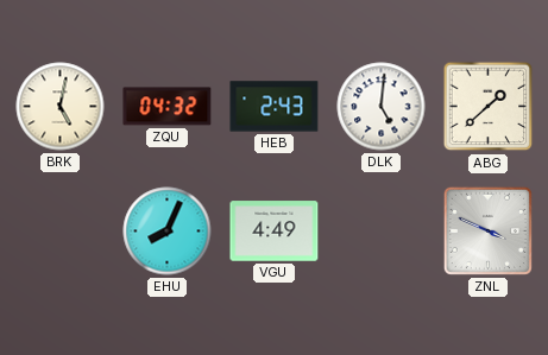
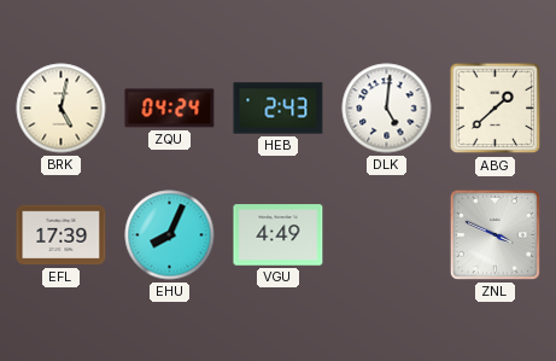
ZQU: 04:32 -> 04:24
EFL: none -> 17:39
